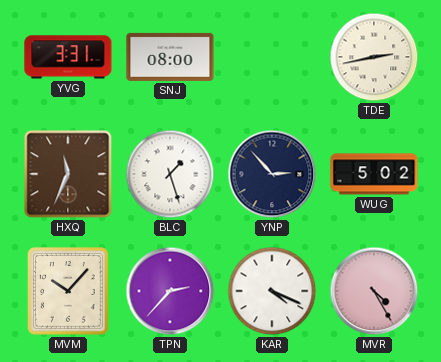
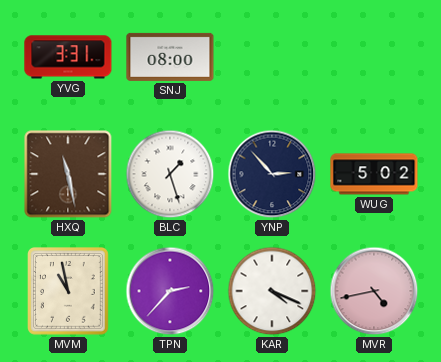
TDE: 2:43 -> none
HXQ: 11:34 -> 11:28
MVM: 10:07 -> 10:58
MVR: 4:25 -> 4:43
